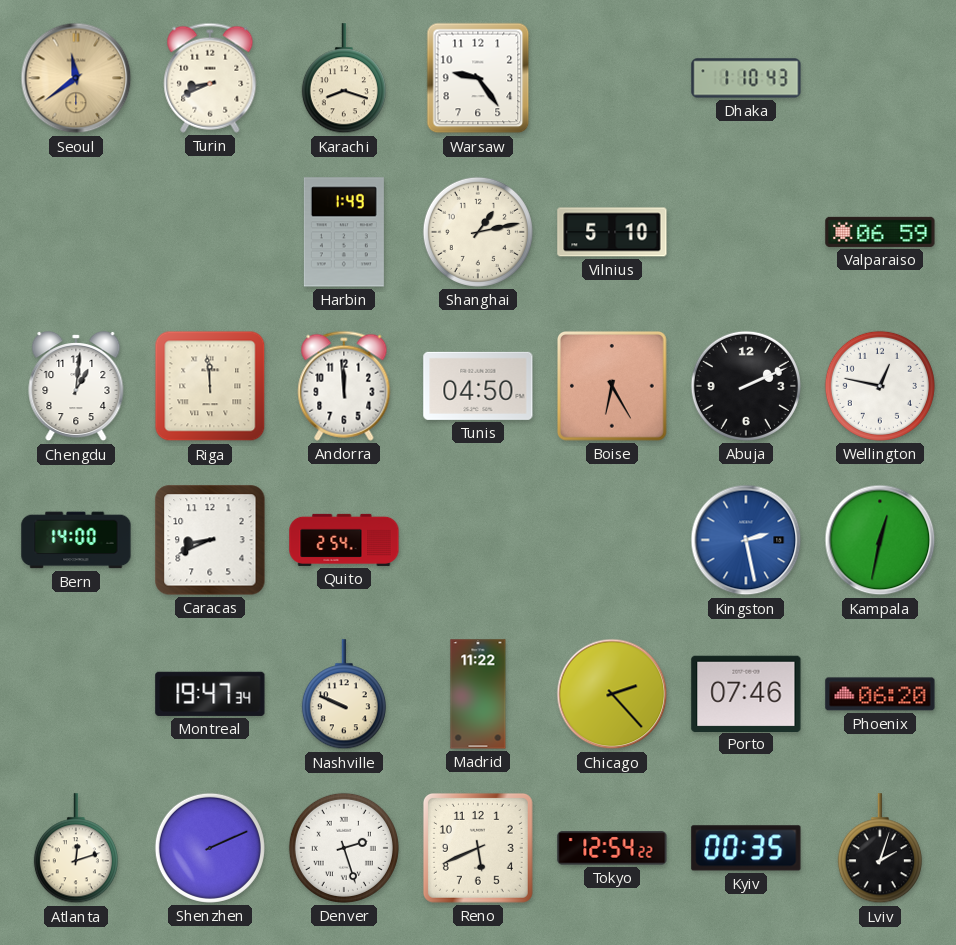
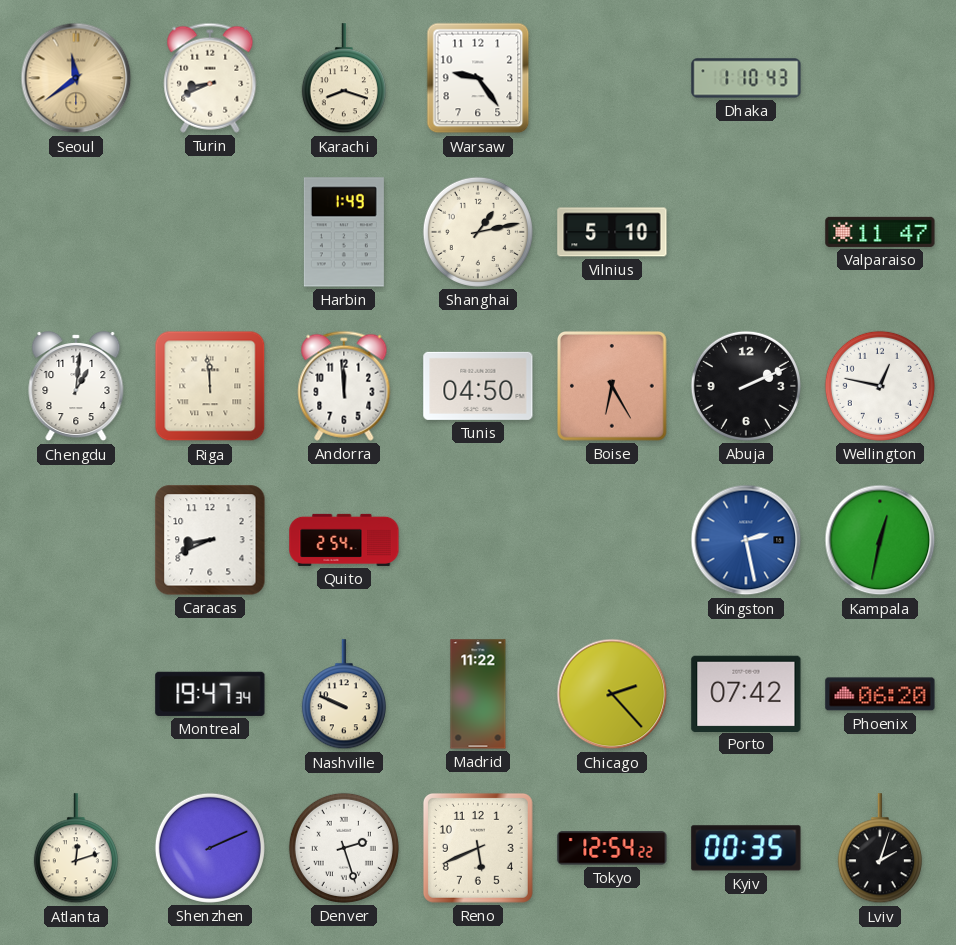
Valparaiso: 06:59 -> 11:47
Bern: 14:00 -> none
Porto: 07:46 -> 07:42
